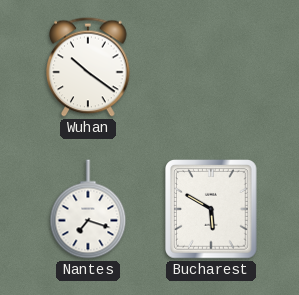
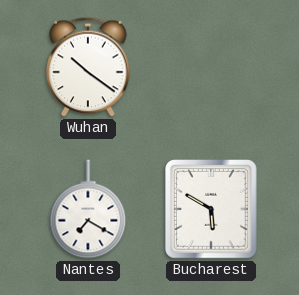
Nantes: 7:18 -> 7:20
